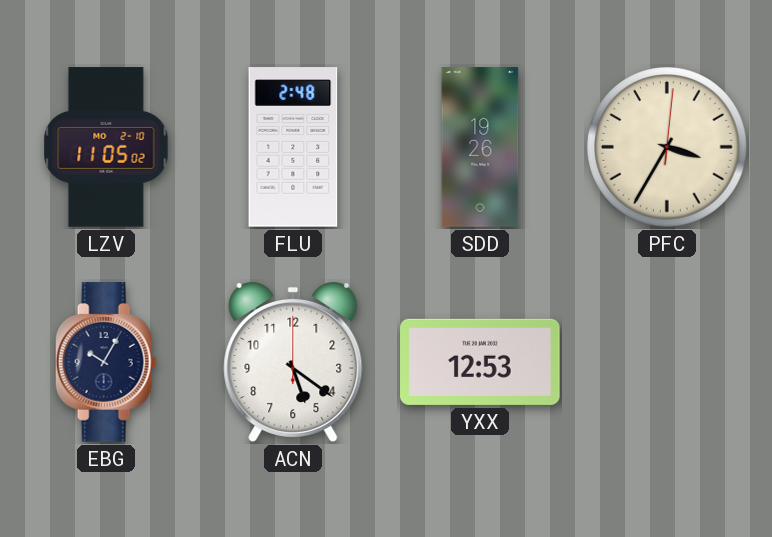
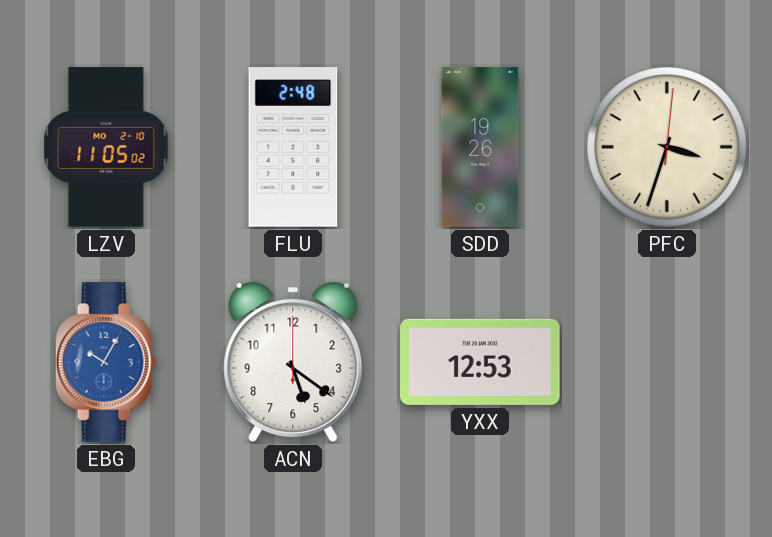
PFC: 3:35 -> 3:33
EBG dial: navy -> blue
